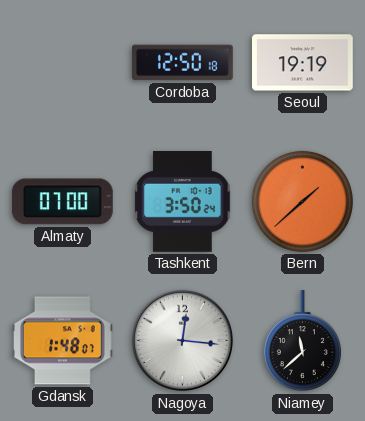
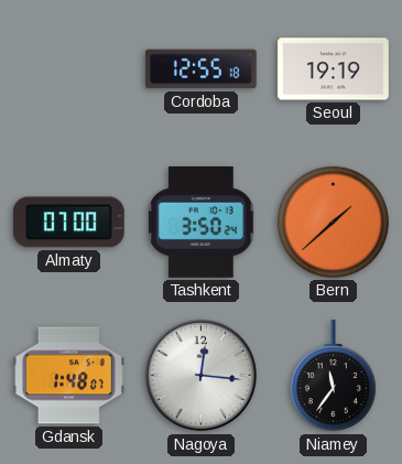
Cordoba: 12:50 -> 12:55
Niamey: 11:38 -> 11:36
